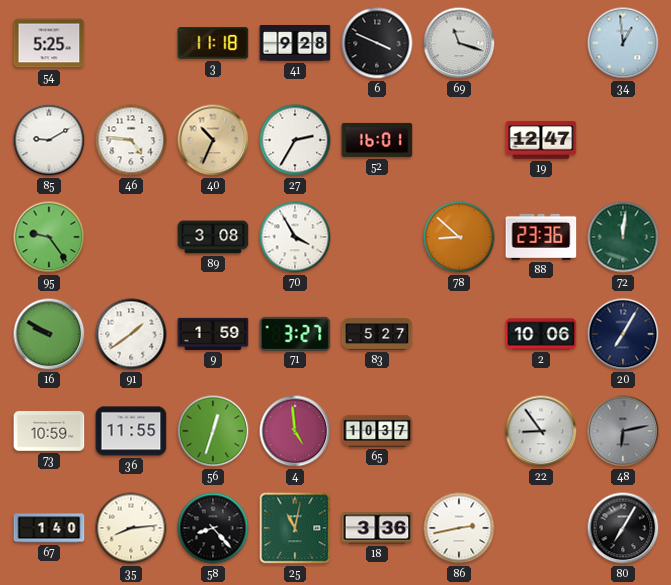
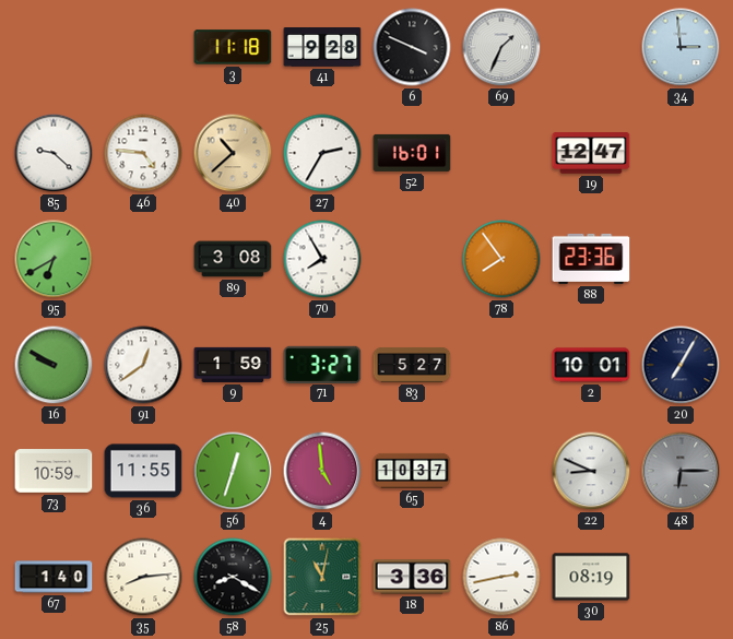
54: 5:25 -> none
69: 11:18 -> 1:34
34: 12:59 -> 2:59
85: 9:10 -> 9:22
40: 10:34 -> 10:38
95: 9:24 -> 6:40
70: 3:55 -> 7:55
78: 8:52 -> 7:54
72: 12:01 -> none
91: 1:39 -> 12:39
2: 10:06 -> 10:01
22: 8:54 -> 8:49
48: 6:13 -> 6:15
58: 8:23 -> 8:20
30: none -> 08:19
80: 7:05 -> none
